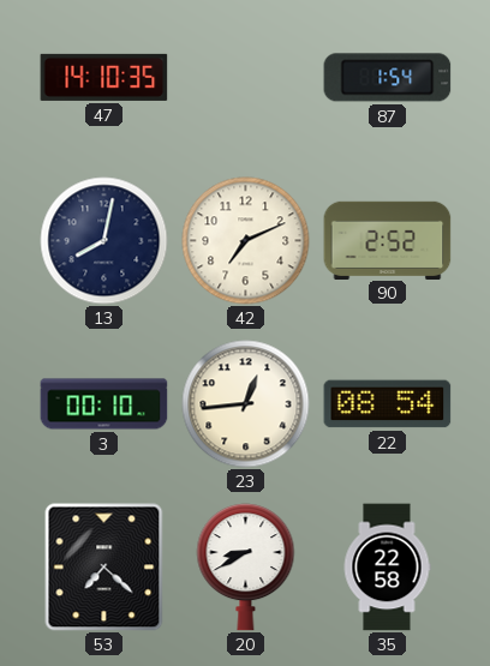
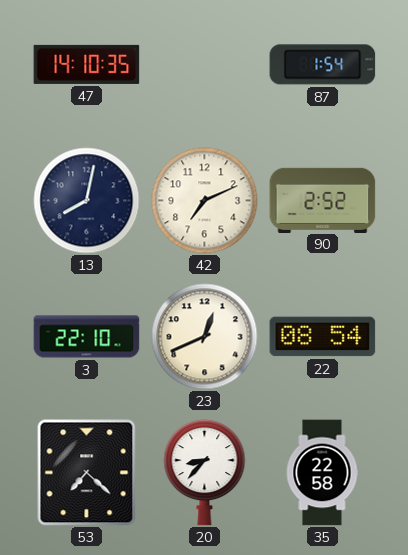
3: 00:10 -> 22:10
23: 12:44 -> 12:41
20: 8:40 -> 8:37
